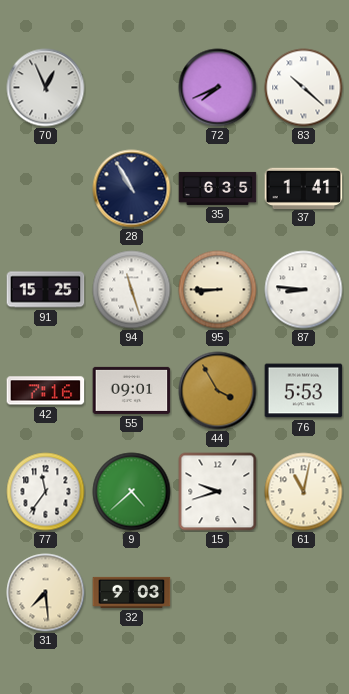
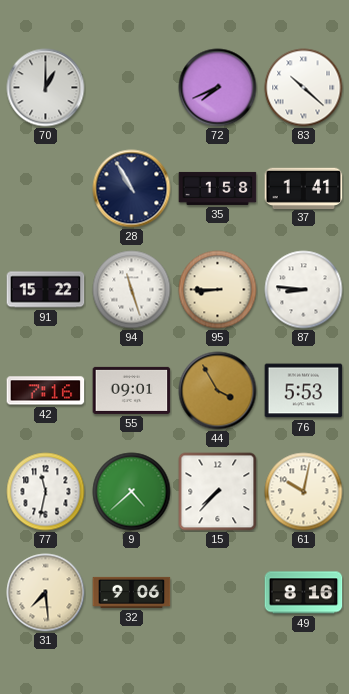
70: 12:56 -> 1:00
35: 6:35 -> 1:58
91: 15:25 -> 15:22
77: 11:36 -> 11:32
15: 9:42 -> 7:37
61: 11:02 -> 10:02
32: 9:03 -> 9:06
49: none -> 8:16
